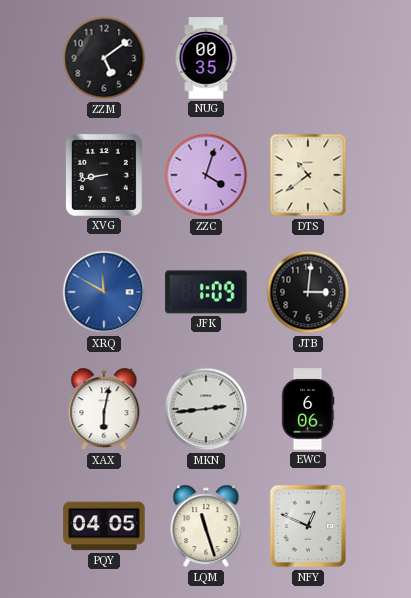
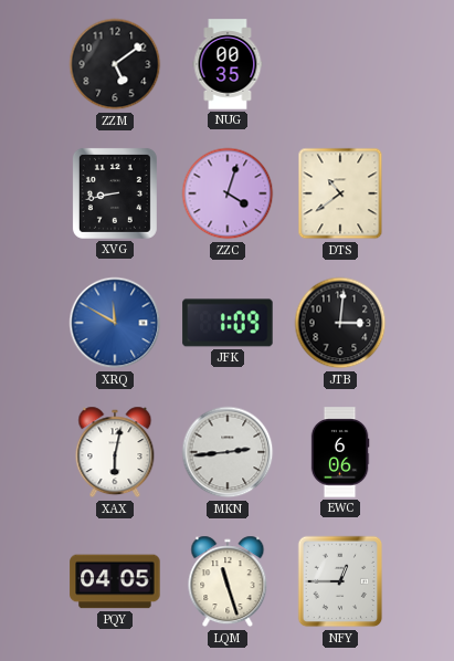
NFY: 12:49 -> 12:45
